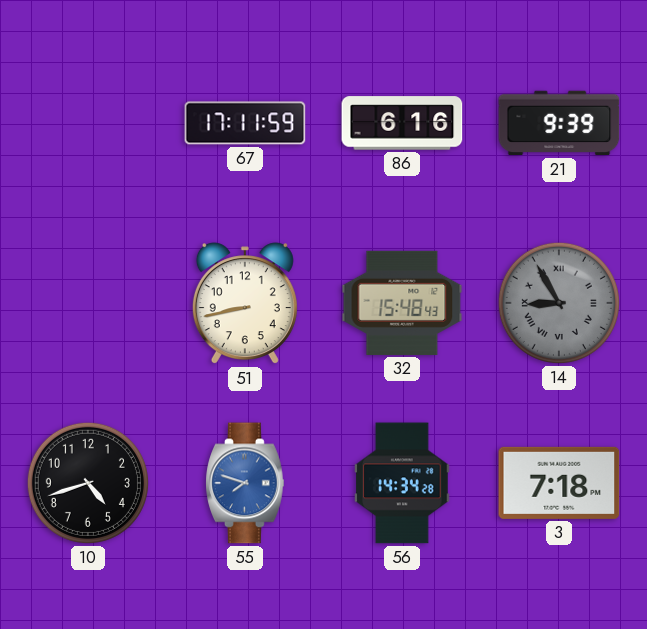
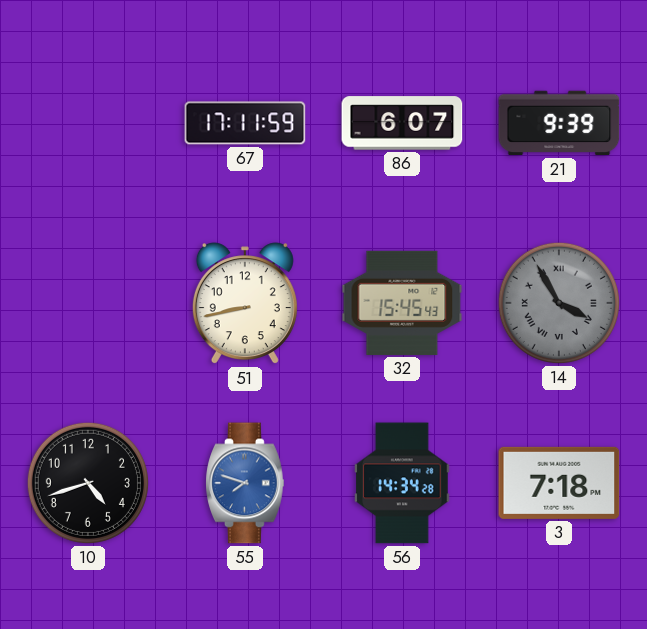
86: 6:16 -> 6:07
32: 15:48 -> 15:45
14: 8:55 -> 3:55
